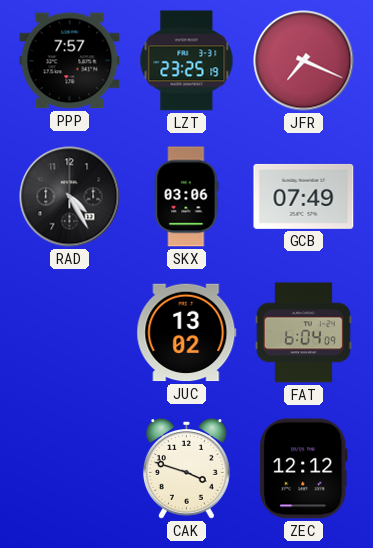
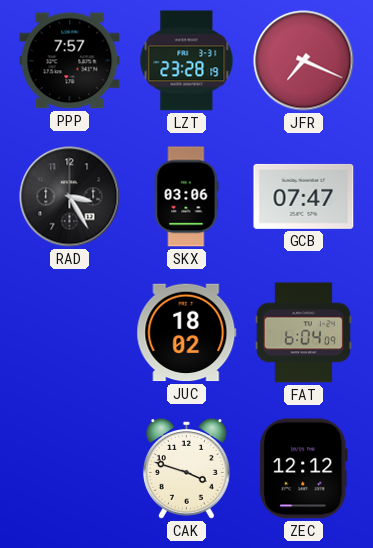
LZT: 23:25 -> 23:28
RAD: 4:25 -> 3:25
GCB: 07:49 -> 07:47
JUC: 13:02 -> 18:02
